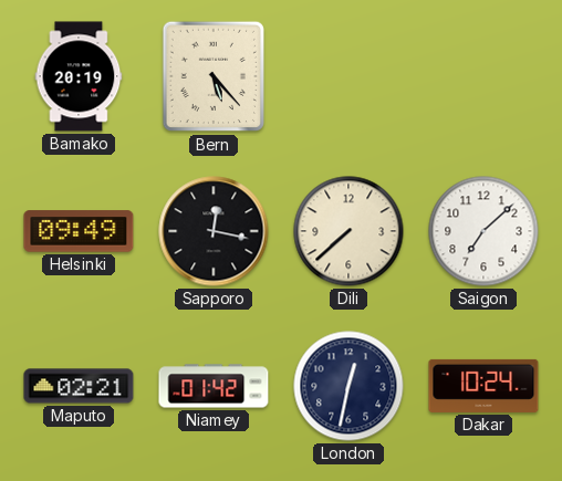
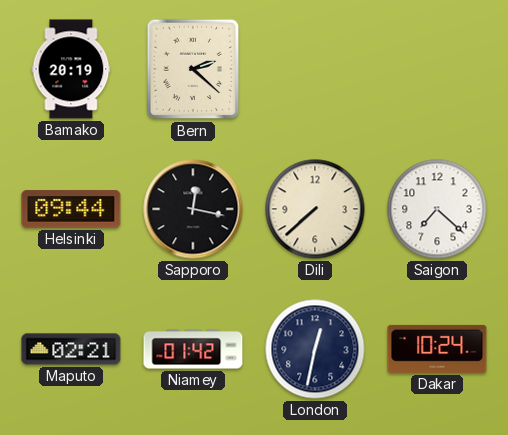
Bern: 5:23 -> 2:22
Helsinki: 09:49 -> 09:44
Saigon: 7:08 -> 7:22
